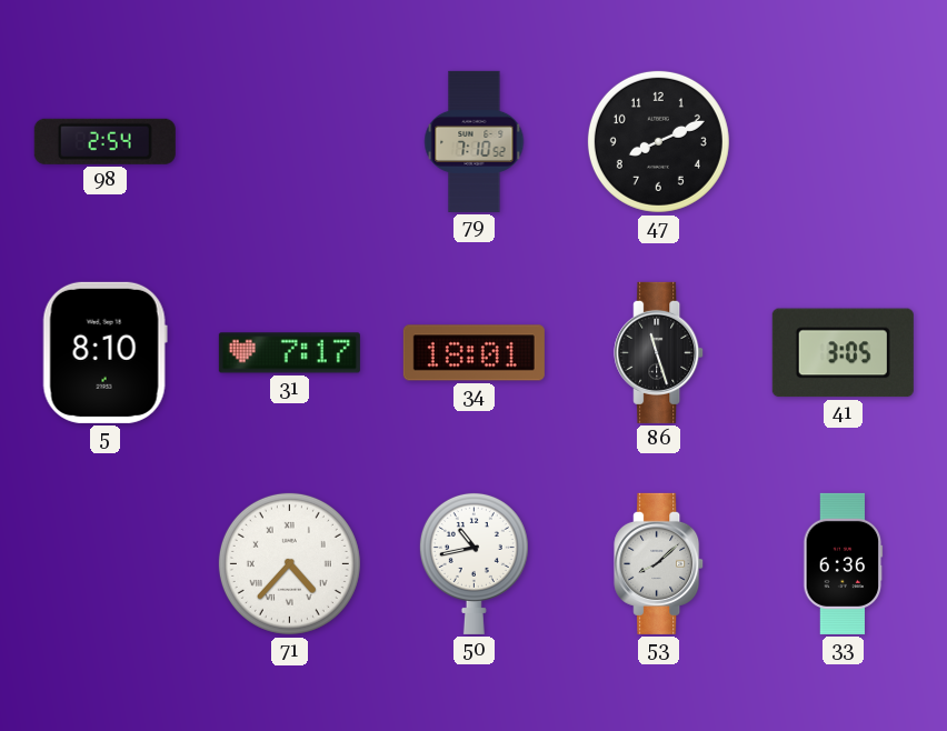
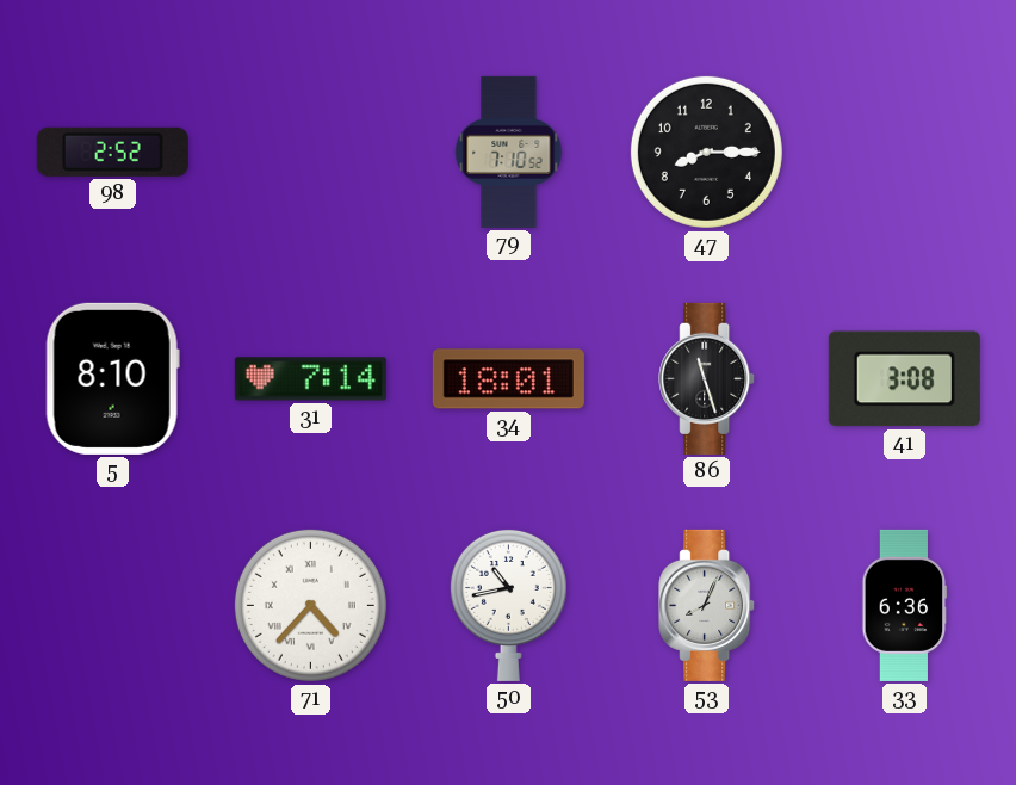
98: 2:54 -> 2:52
47: 8:11 -> 8:15
31: 7:17 -> 7:14
41: 3:05 -> 3:08
53: 8:08 -> 8:04
